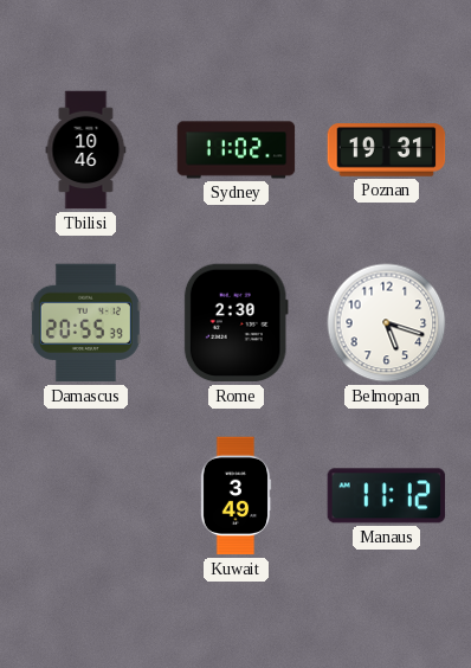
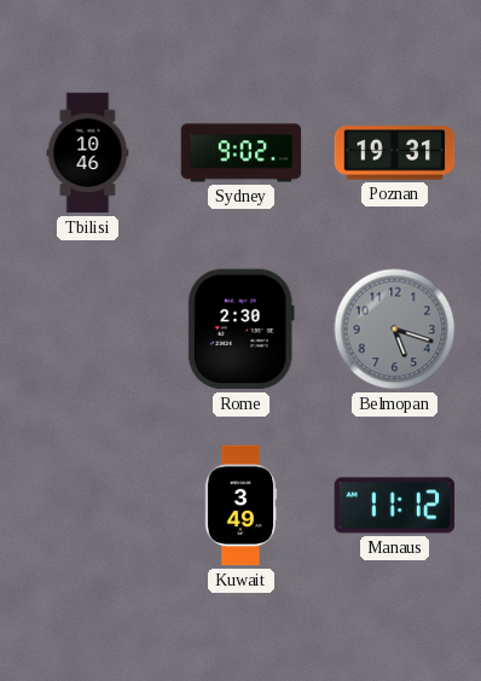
Sydney: 11:02 -> 9:02
Damascus: 20:55 -> none
Belmopan dial: white -> grey
